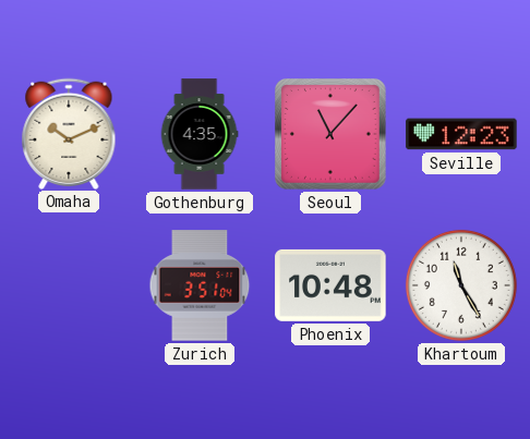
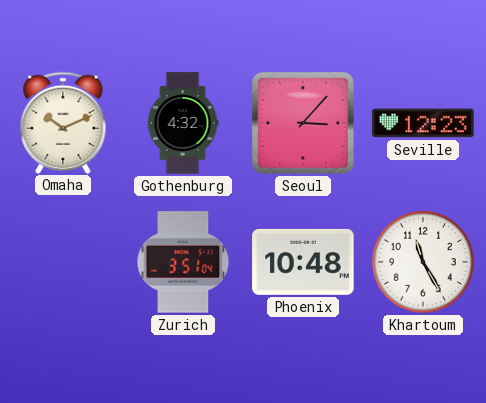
Gothenburg: 4:35 -> 4:32
Seoul: 11:07 -> 3:07
